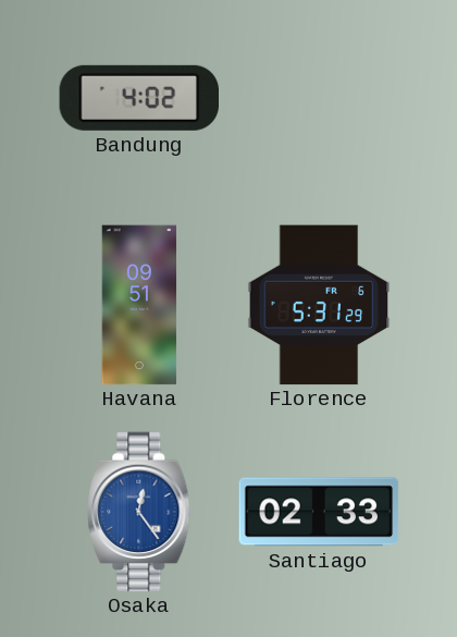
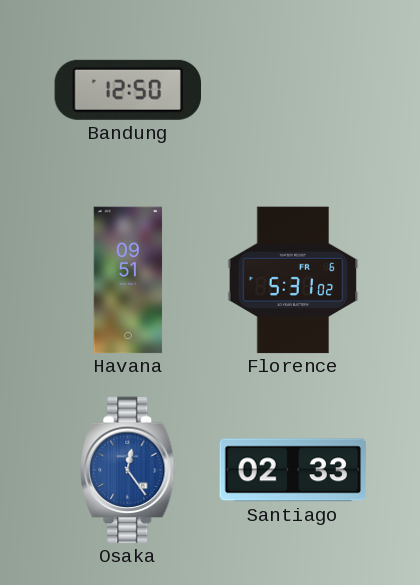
Bandung: 4:02 -> 12:50
Florence: 5:31:29 -> 5:31:02
